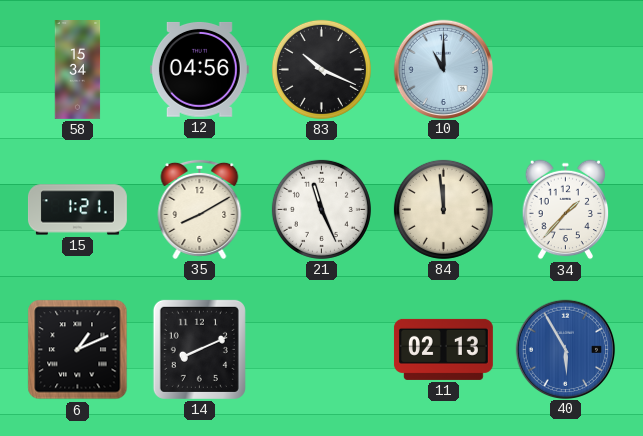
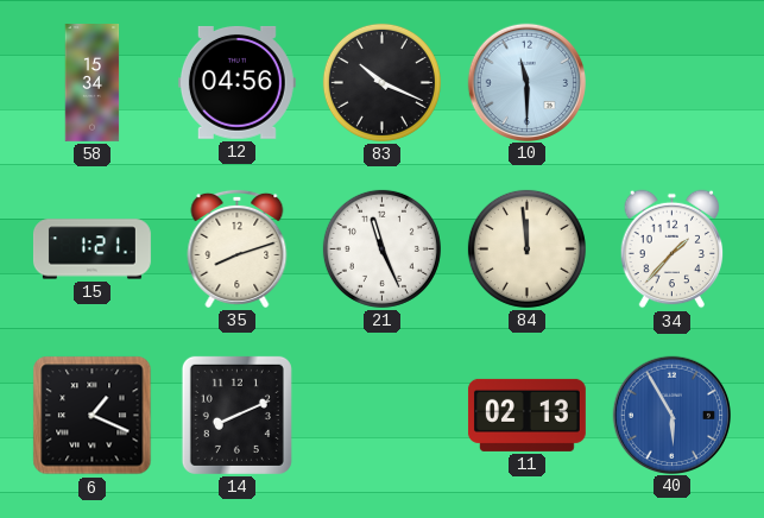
10: 11:00 -> 11:30
35: 8:10 -> 8:12
6: 1:11 -> 1:19
